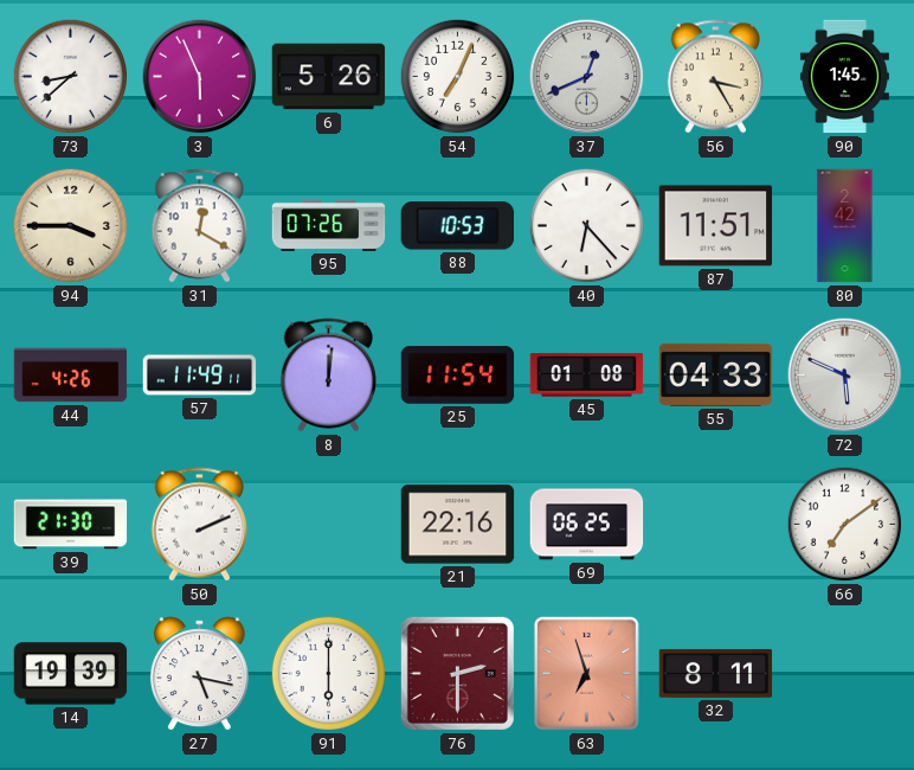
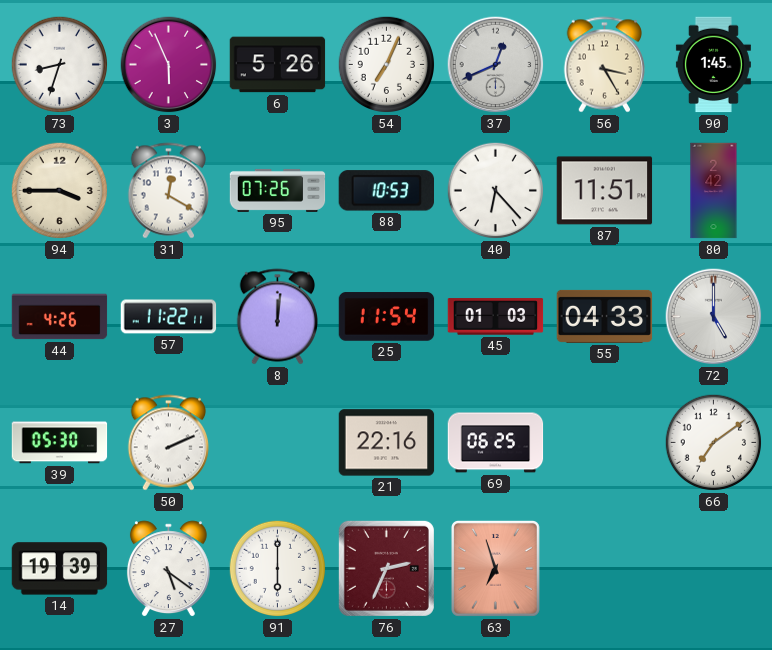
73: 8:38 -> 8:33
57: 11:49 -> 11:22
45: 01:08 -> 01:03
72: 5:49 -> 5:00
39: 21:30 -> 05:30
27: 5:17 -> 5:21
76: 2:30 -> 2:34
32: 8:11 -> none
